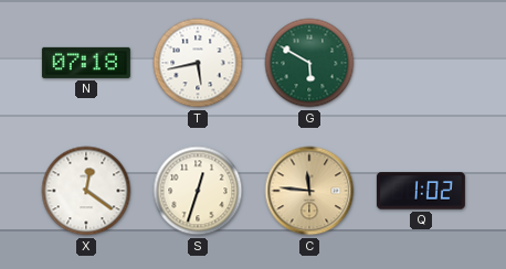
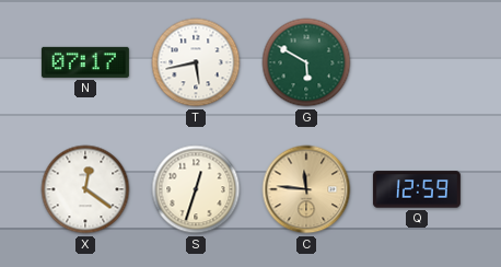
N: 07:18 -> 07:17
Q: 1:02 -> 12:59
